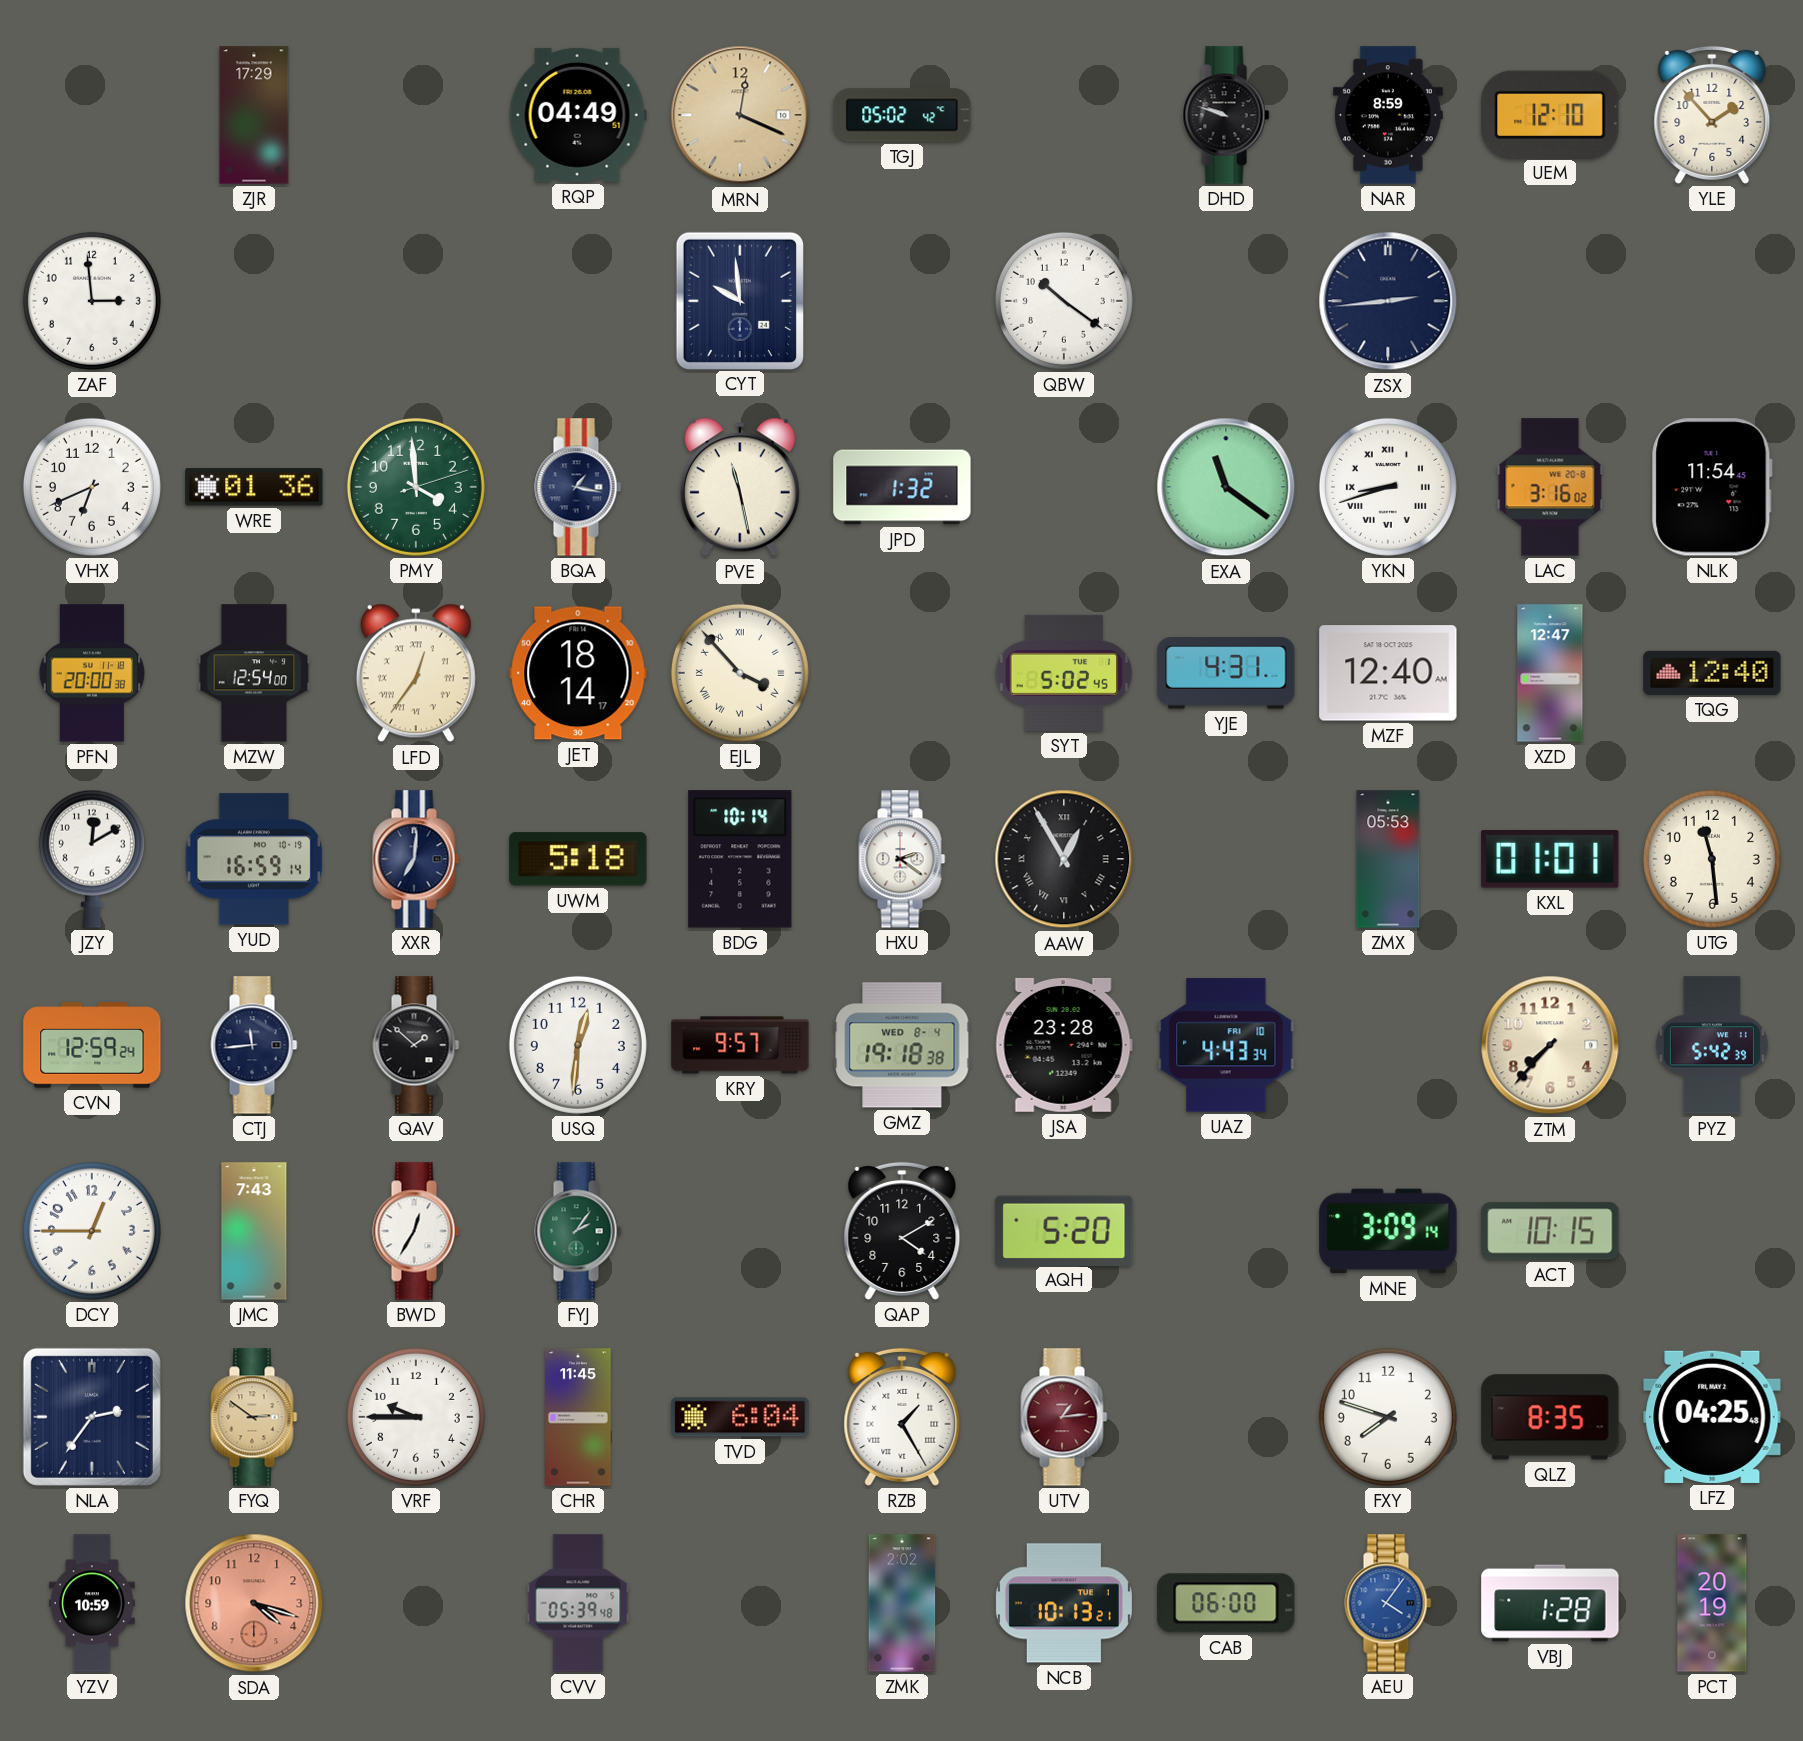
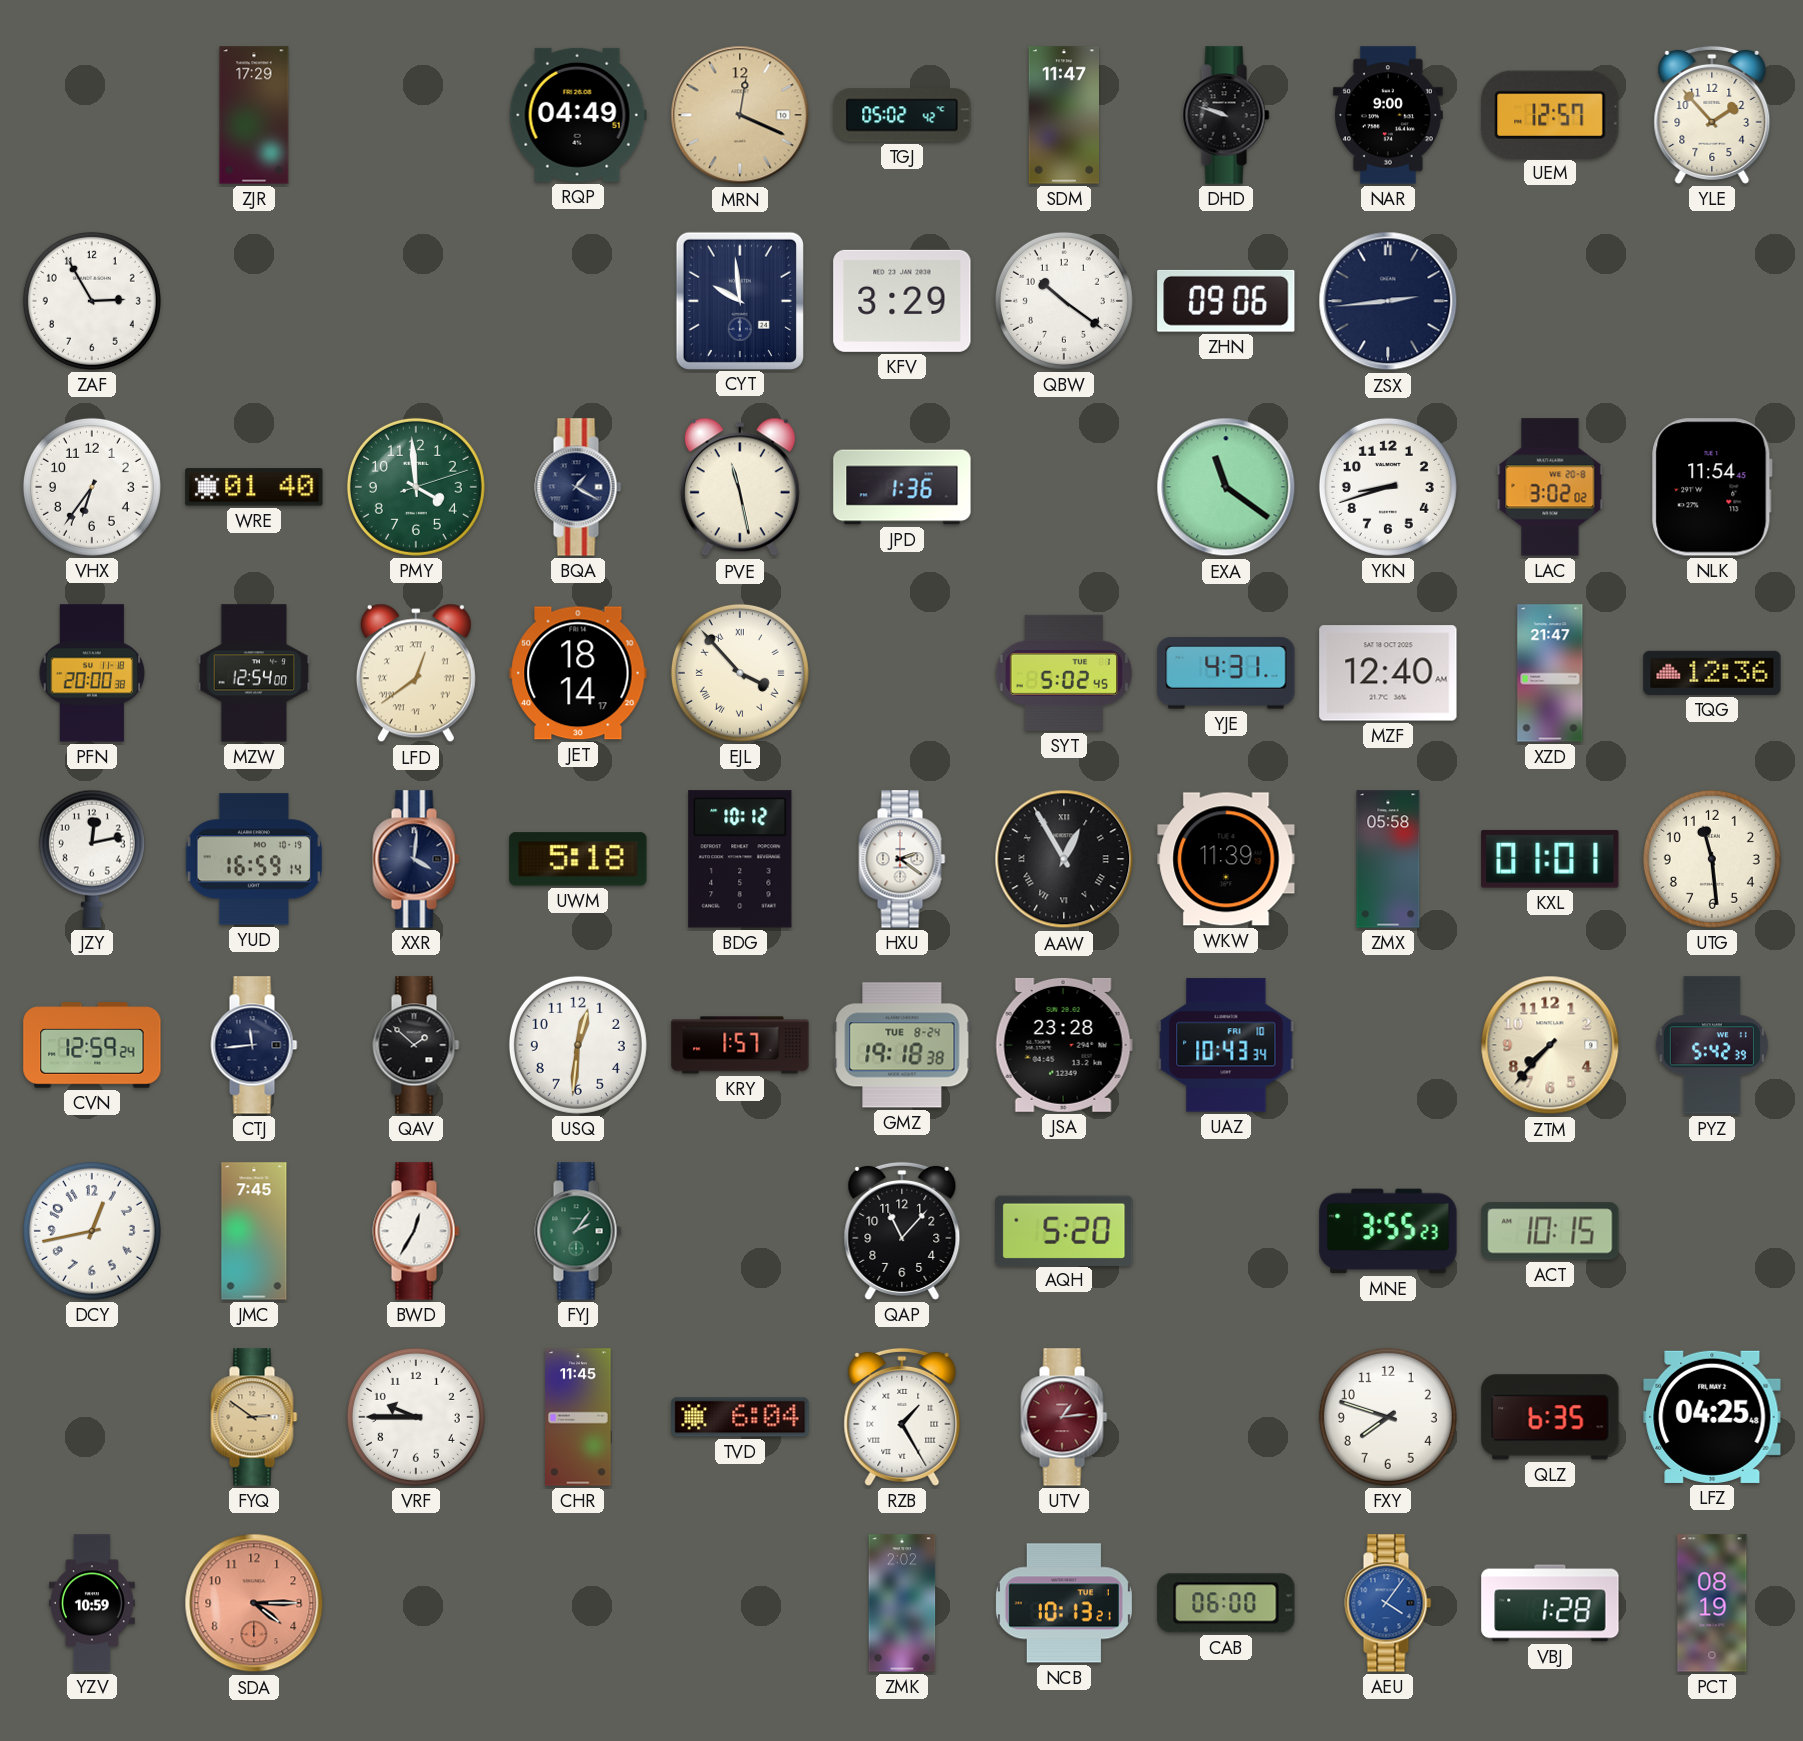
SDM: none -> 11:47
NAR: 8:59 -> 9:00
UEM: 12:10 -> 12:57
ZAF: 2:59 -> 2:55
KFV: none -> 3:29
ZHN: none -> 09:06
VHX: 6:41 -> 6:36
WRE: 01:36 -> 01:40
BQA: 1:17 -> 1:20
JPD: 1:32 -> 1:36
YKN numerals: Roman -> Arabic
LAC: 3:16 -> 3:02
LFD: 12:36 -> 12:39
XZD: 12:47 -> 21:47
TQG: 12:40 -> 12:36
JZY: 12:10 -> 12:13
XXR: 7:01 -> 4:01
BDG: 10:14 -> 10:12
WKW: none -> 11:39
ZMX: 05:53 -> 05:58
KRY: 9:57 -> 1:57
GMZ date: WED 8-4 -> TUE 8-24
UAZ: 4:43 -> 10:43
DCY: 12:45 -> 12:43
JMC: 7:43 -> 7:45
QAP: 4:10 -> 11:07
MNE: 3:09 -> 3:55
NLA: 2:36 -> none
QLZ: 8:35 -> 6:35
SDA: 4:18 -> 4:15
CVV: 05:39 -> none
PCT: 20:19 -> 08:19
